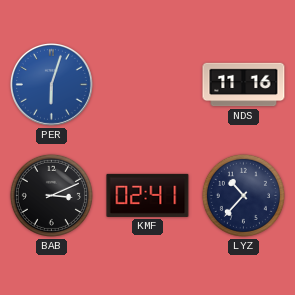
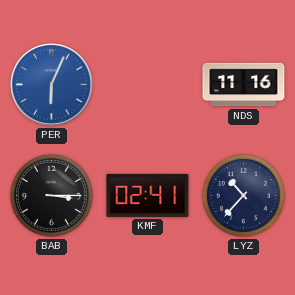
PER: 6:03 -> 6:04
BAB: 3:11 -> 3:15
